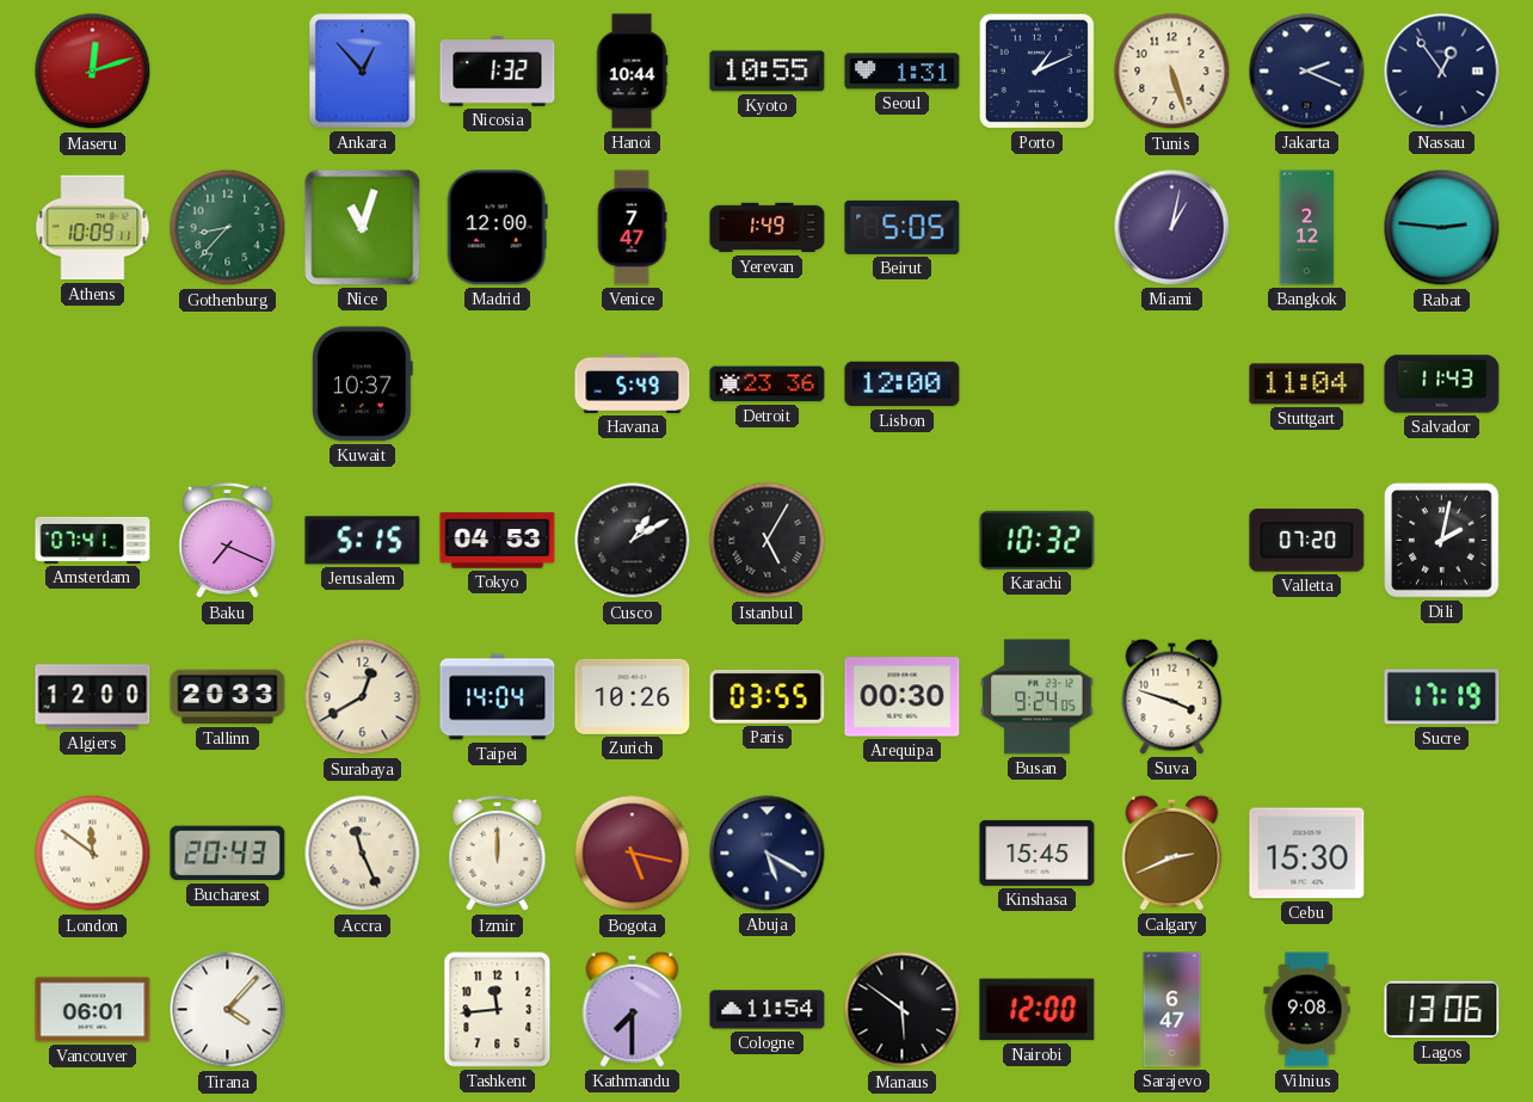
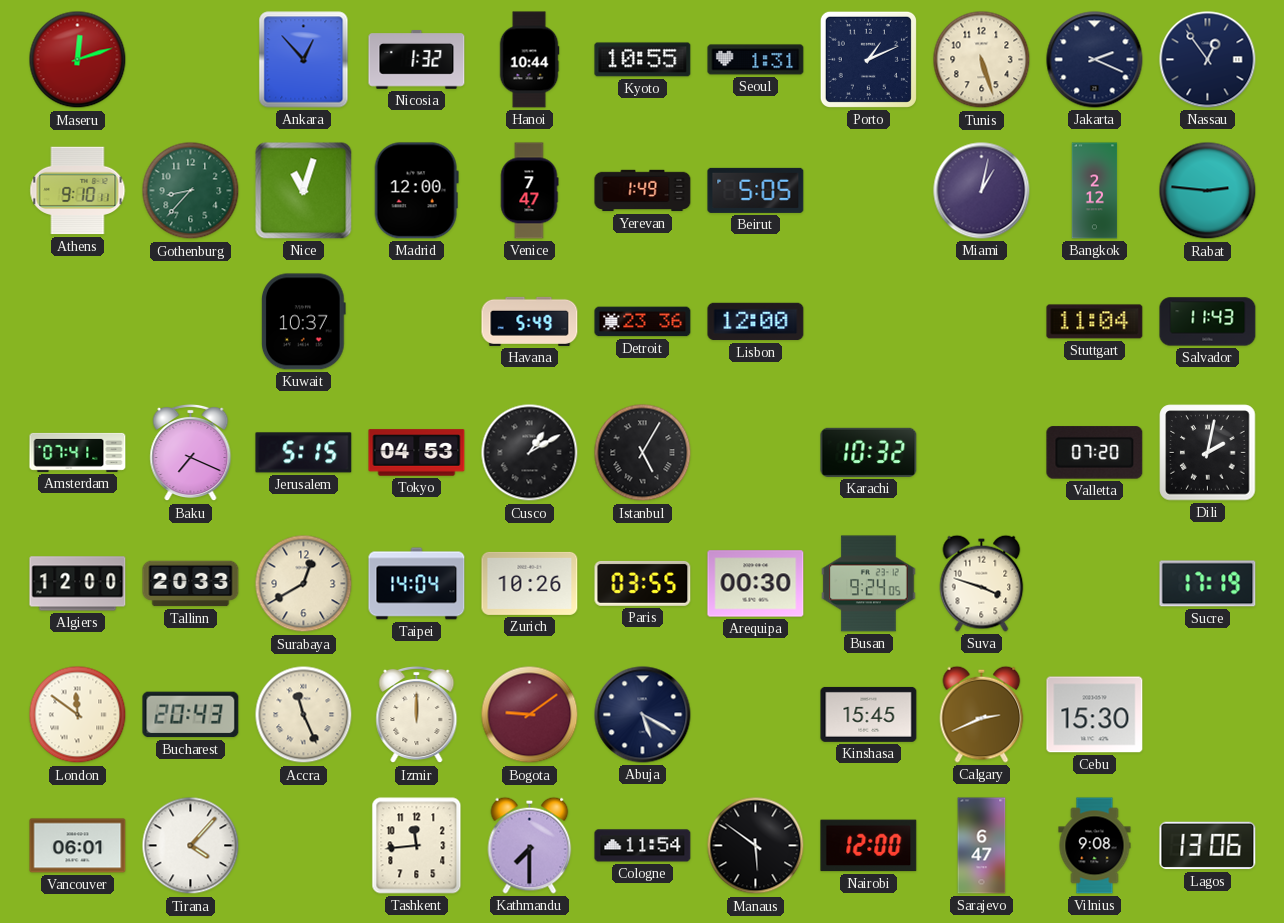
Athens: 10:09 -> 9:10
Bogota: 5:17 -> 9:09
